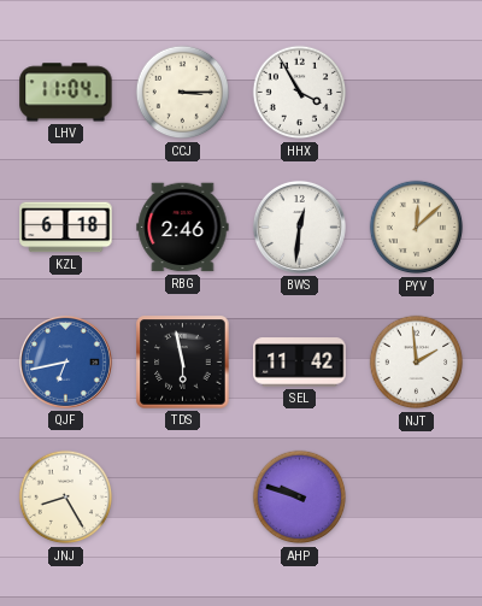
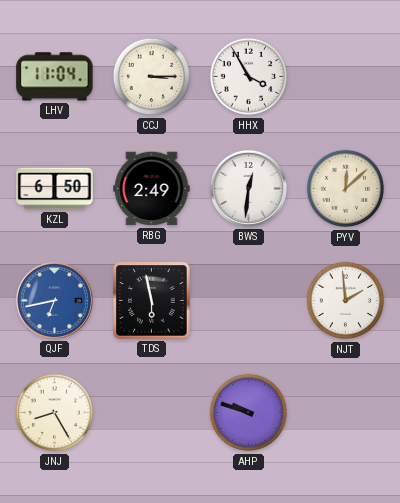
KZL: 6:18 -> 6:50
RBG: 2:46 -> 2:49
SEL: 11:42 -> none
